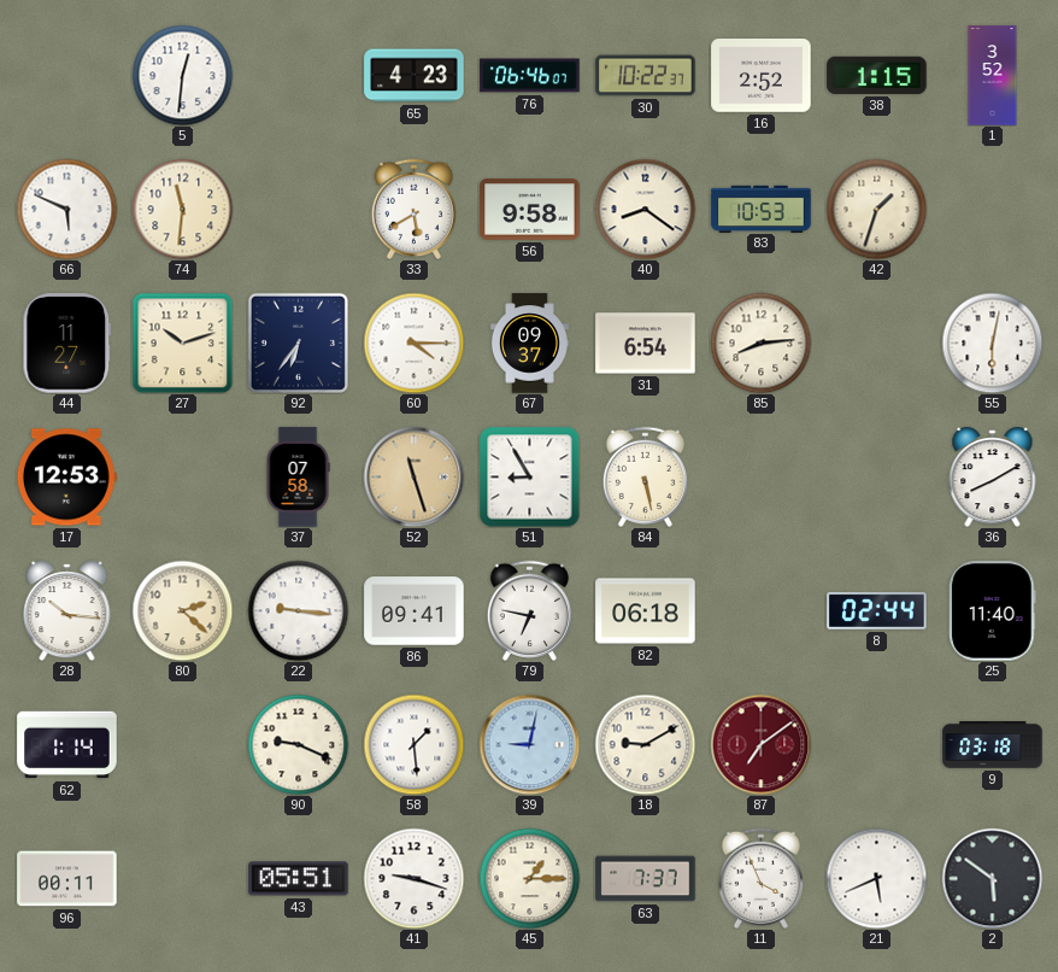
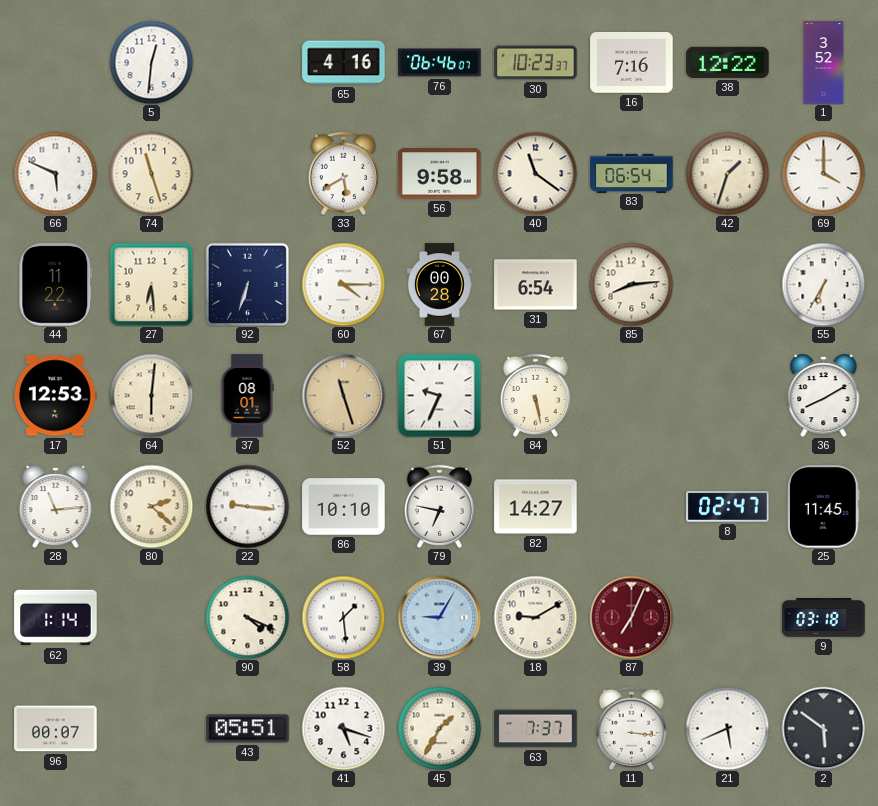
65: 4:23 -> 4:16
30: 10:22 -> 10:23
16: 2:52 -> 7:16
38: 1:15 -> 12:22
74: 11:31 -> 11:27
40: 8:21 -> 11:21
83: 10:53 -> 06:54
69: none -> 4:00
44: 11:27 -> 11:22
27: 10:12 -> 6:29
92: 6:36 -> 6:33
67: 09:37 -> 00:28
55: 6:02 -> 6:35
64: none -> 6:01
37: 07:58 -> 08:01
51: 8:55 -> 9:34
28: 10:16 -> 11:14
86: 09:41 -> 10:10
82: 06:18 -> 14:27
8: 02:44 -> 02:47
25: 11:40 -> 11:45
90: 9:19 -> 4:19
39: 9:02 -> 9:05
87: 7:09 -> 7:04
96: 00:11 -> 00:07
41: 9:18 -> 5:18
45: 1:15 -> 1:35
11: 3:56 -> 3:16
